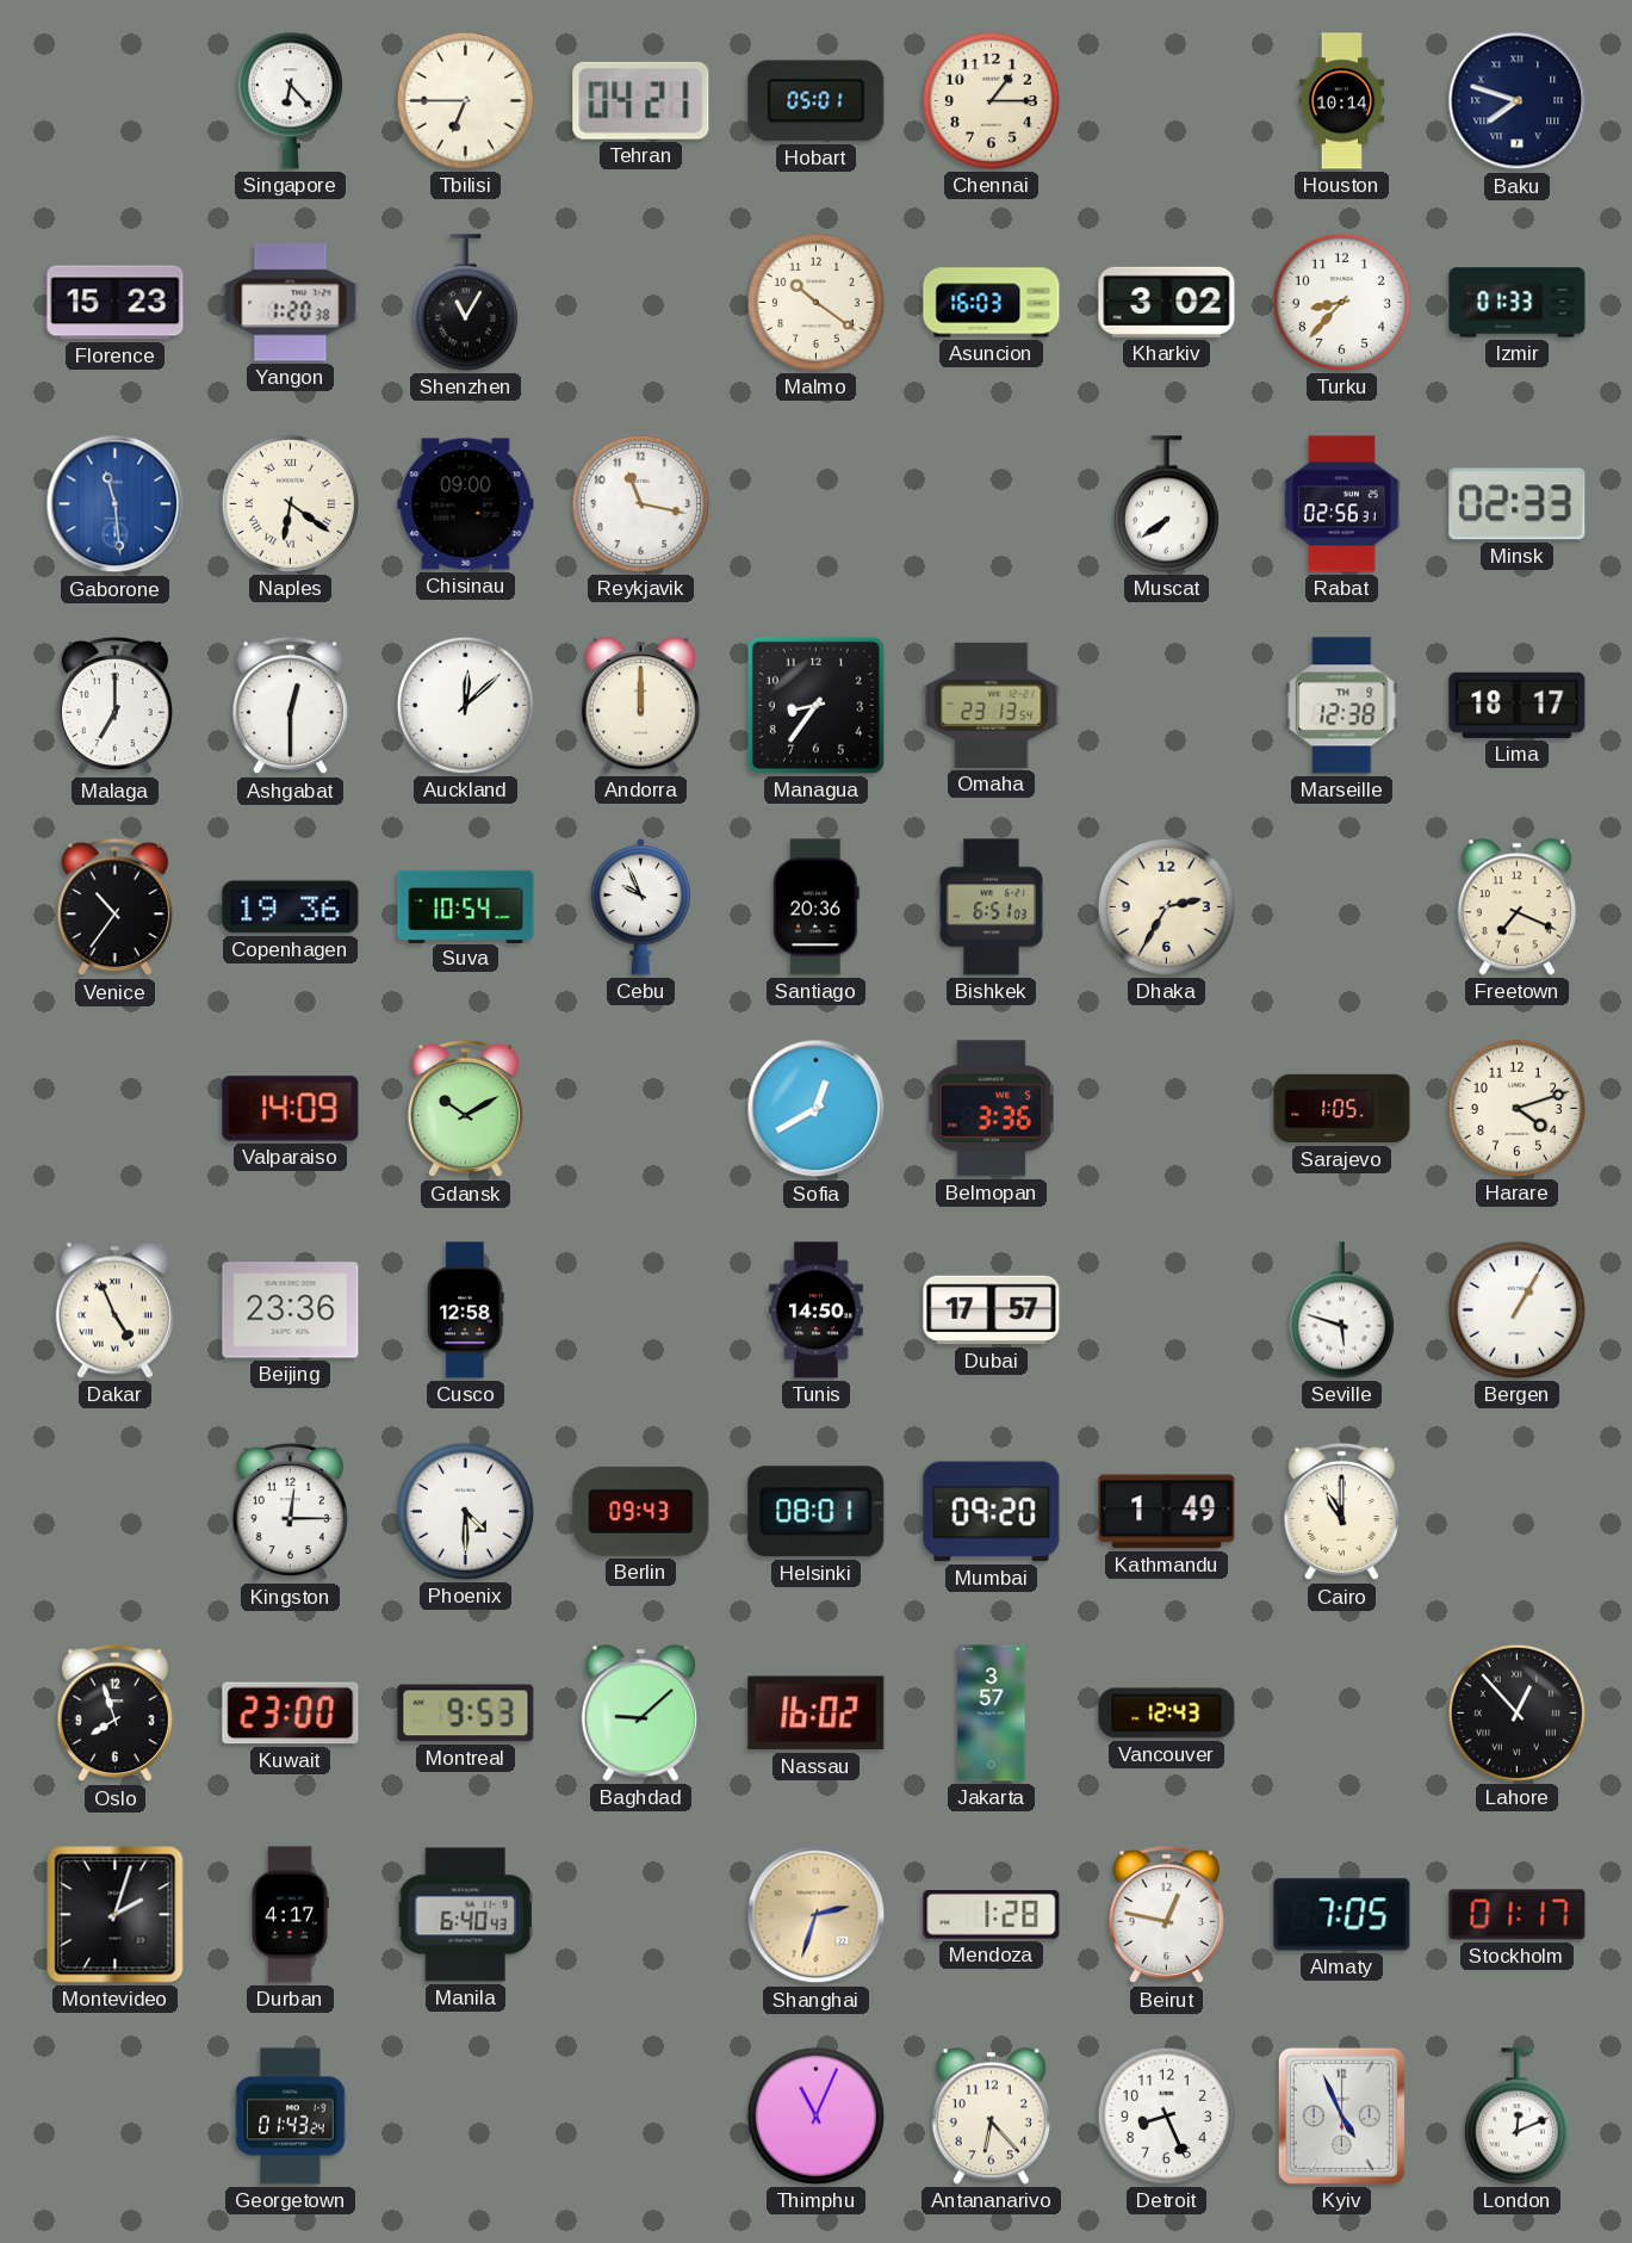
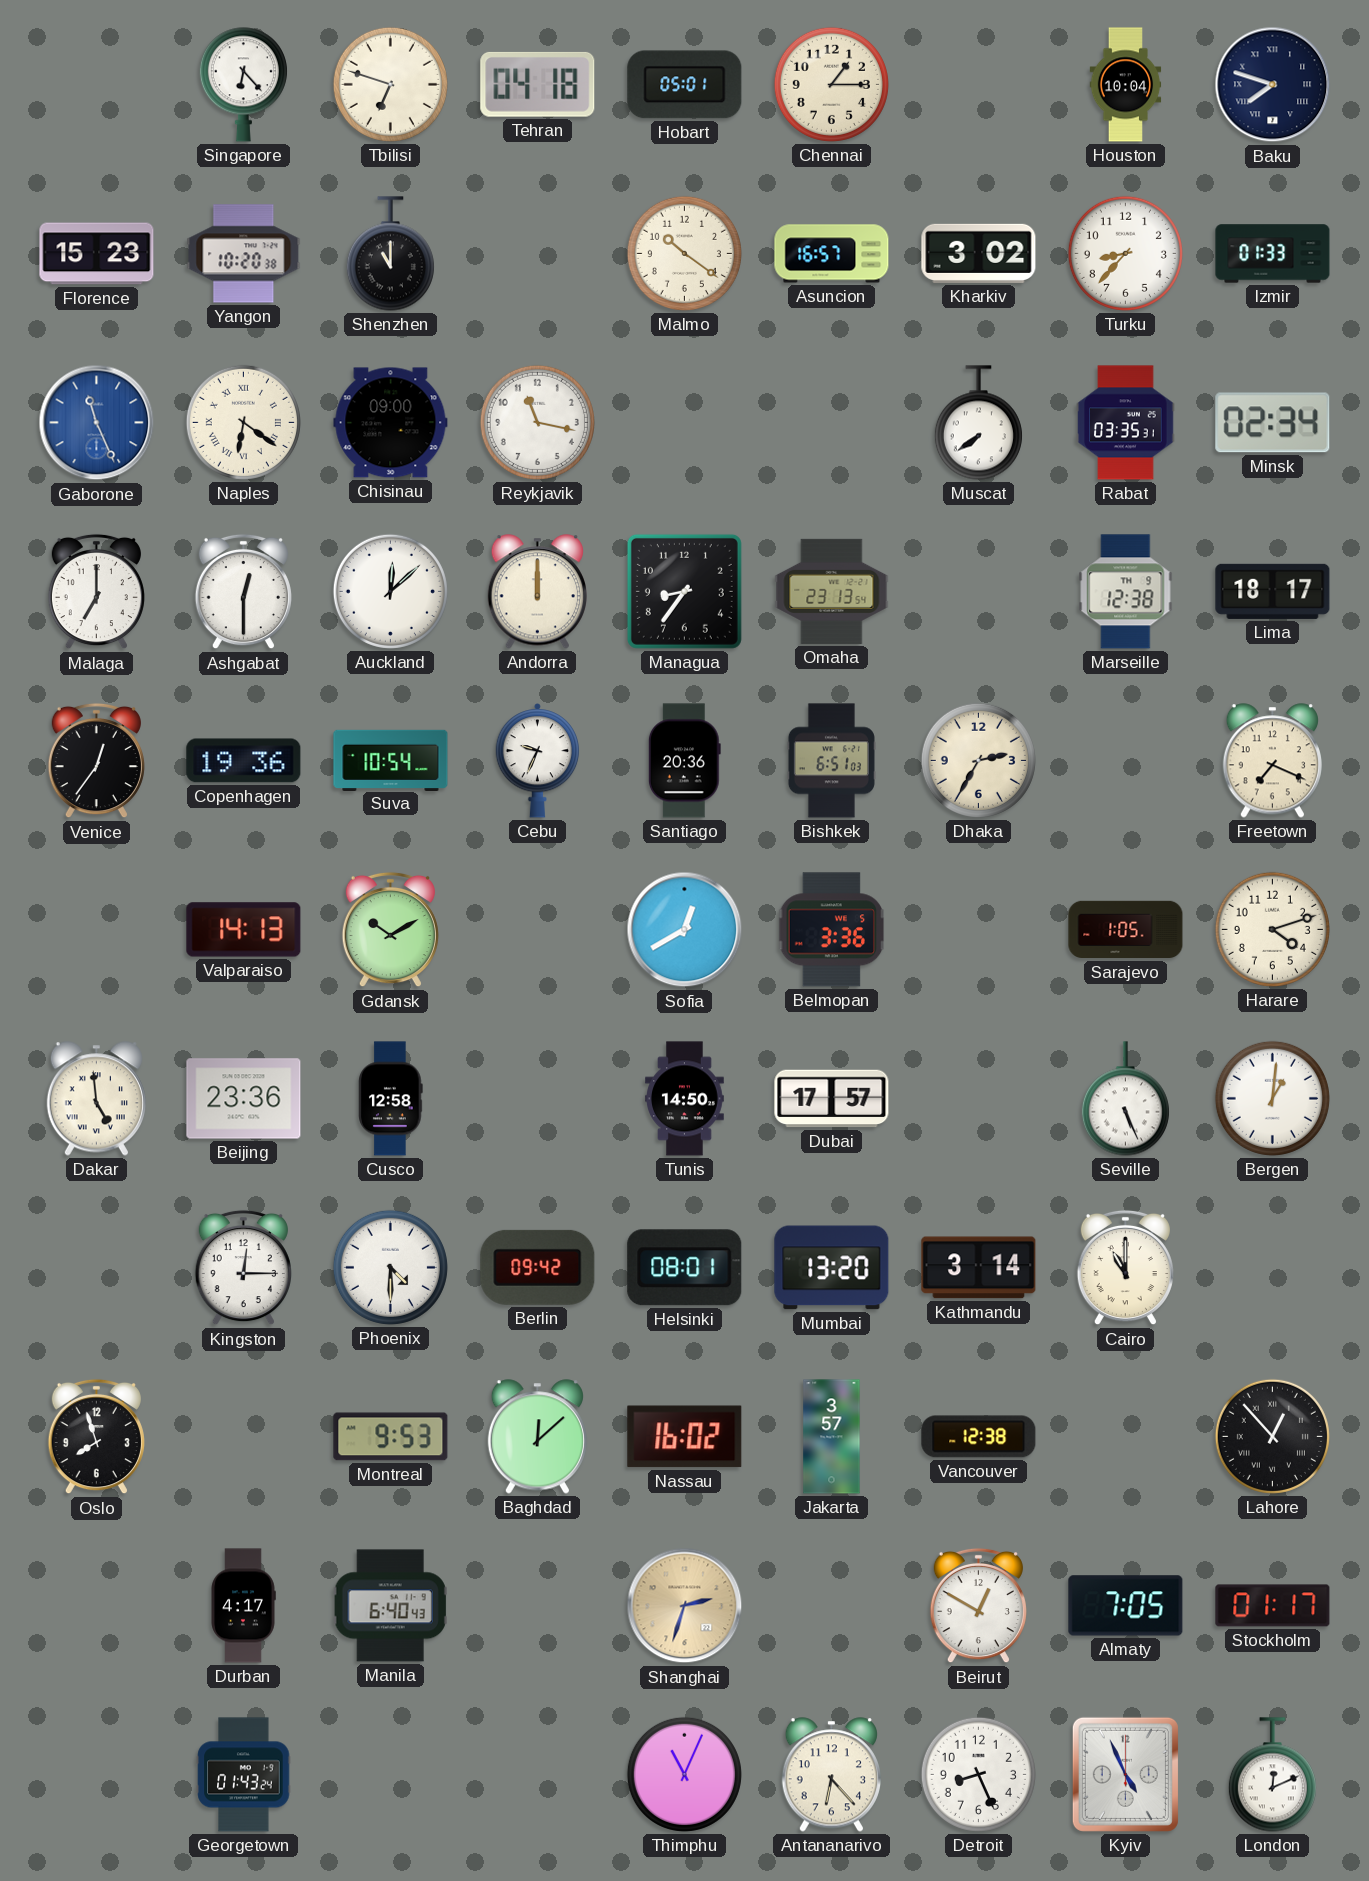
Tbilisi: 6:45 -> 6:48
Tehran: 04:21 -> 04:18
Houston: 10:14 -> 10:04
Yangon: 1:20 -> 10:20
Shenzhen: 11:05 -> 11:00
Asuncion: 16:03 -> 16:57
Gaborone: 11:29 -> 11:26
Rabat: 02:56 -> 03:35
Minsk: 02:33 -> 02:34
Venice: 10:36 -> 12:36
Cebu: 9:56 -> 9:34
Valparaiso: 14:09 -> 14:13
Dakar: 4:56 -> 4:59
Seville: 5:48 -> 5:26
Bergen: 1:05 -> 1:01
Berlin: 09:43 -> 09:42
Mumbai: 09:20 -> 13:20
Kathmandu: 1:49 -> 3:14
Kuwait: 23:00 -> none
Baghdad: 9:08 -> 12:08
Vancouver: 12:43 -> 12:38
Montevideo: 2:03 -> none
Mendoza: 1:28 -> none
Beirut: 12:47 -> 12:50
